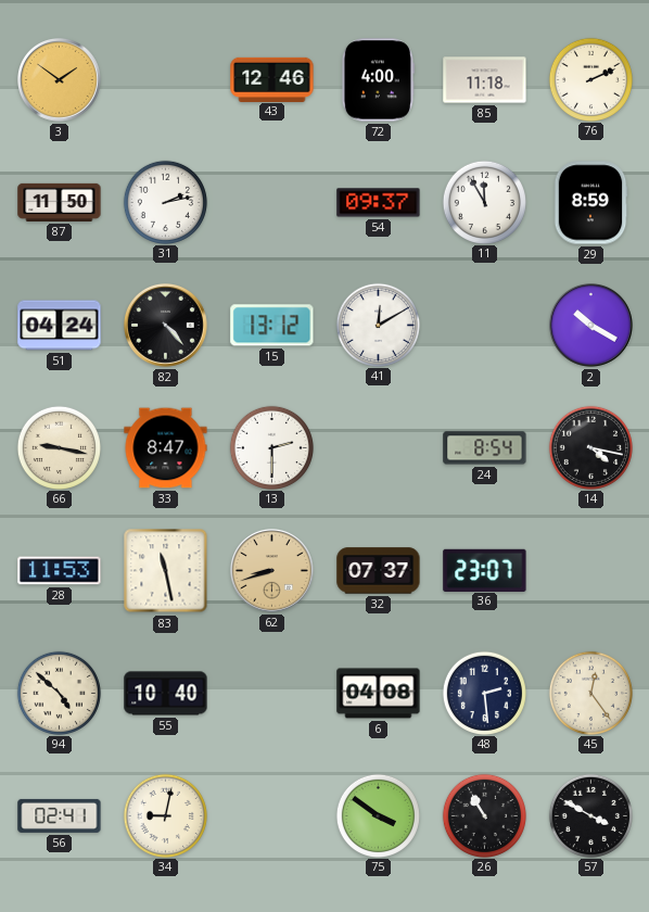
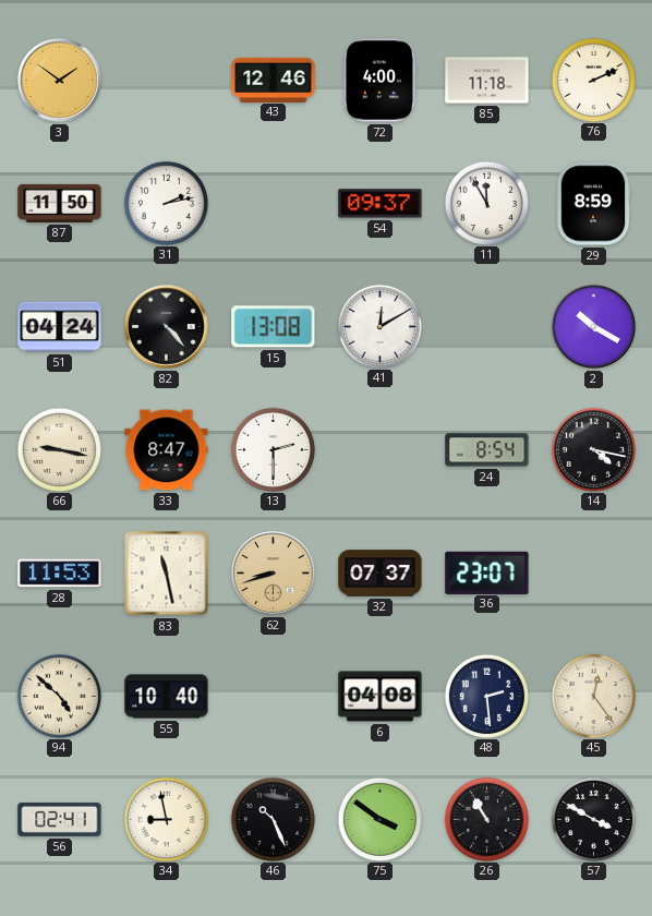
15: 13:12 -> 13:08
34: 9:02 -> 8:58
46: none -> 10:26
